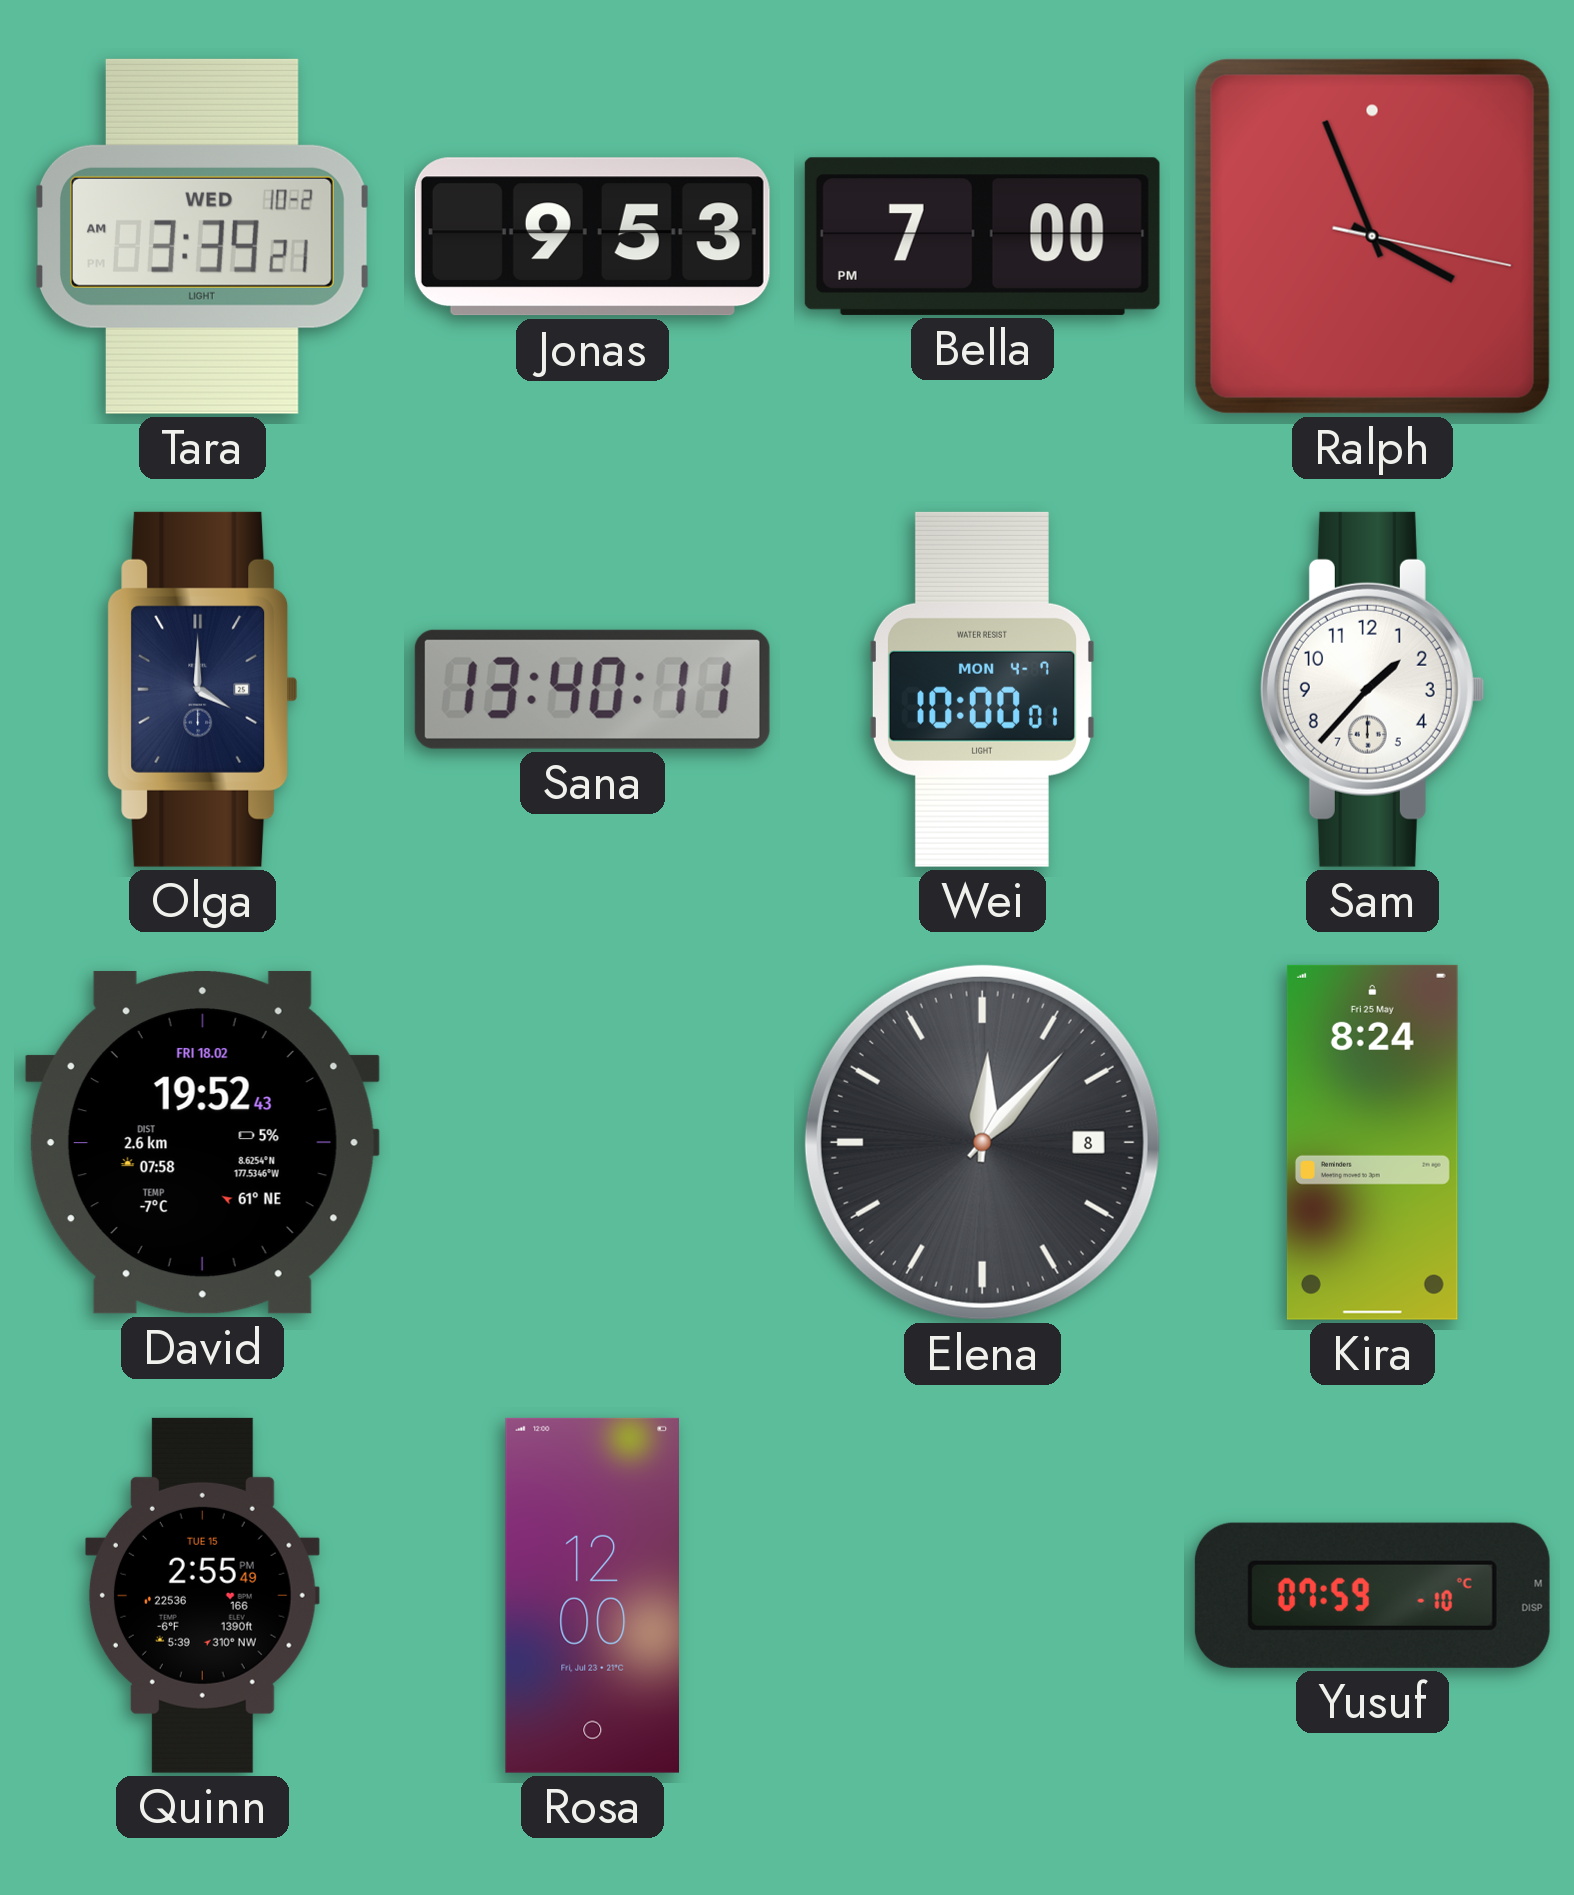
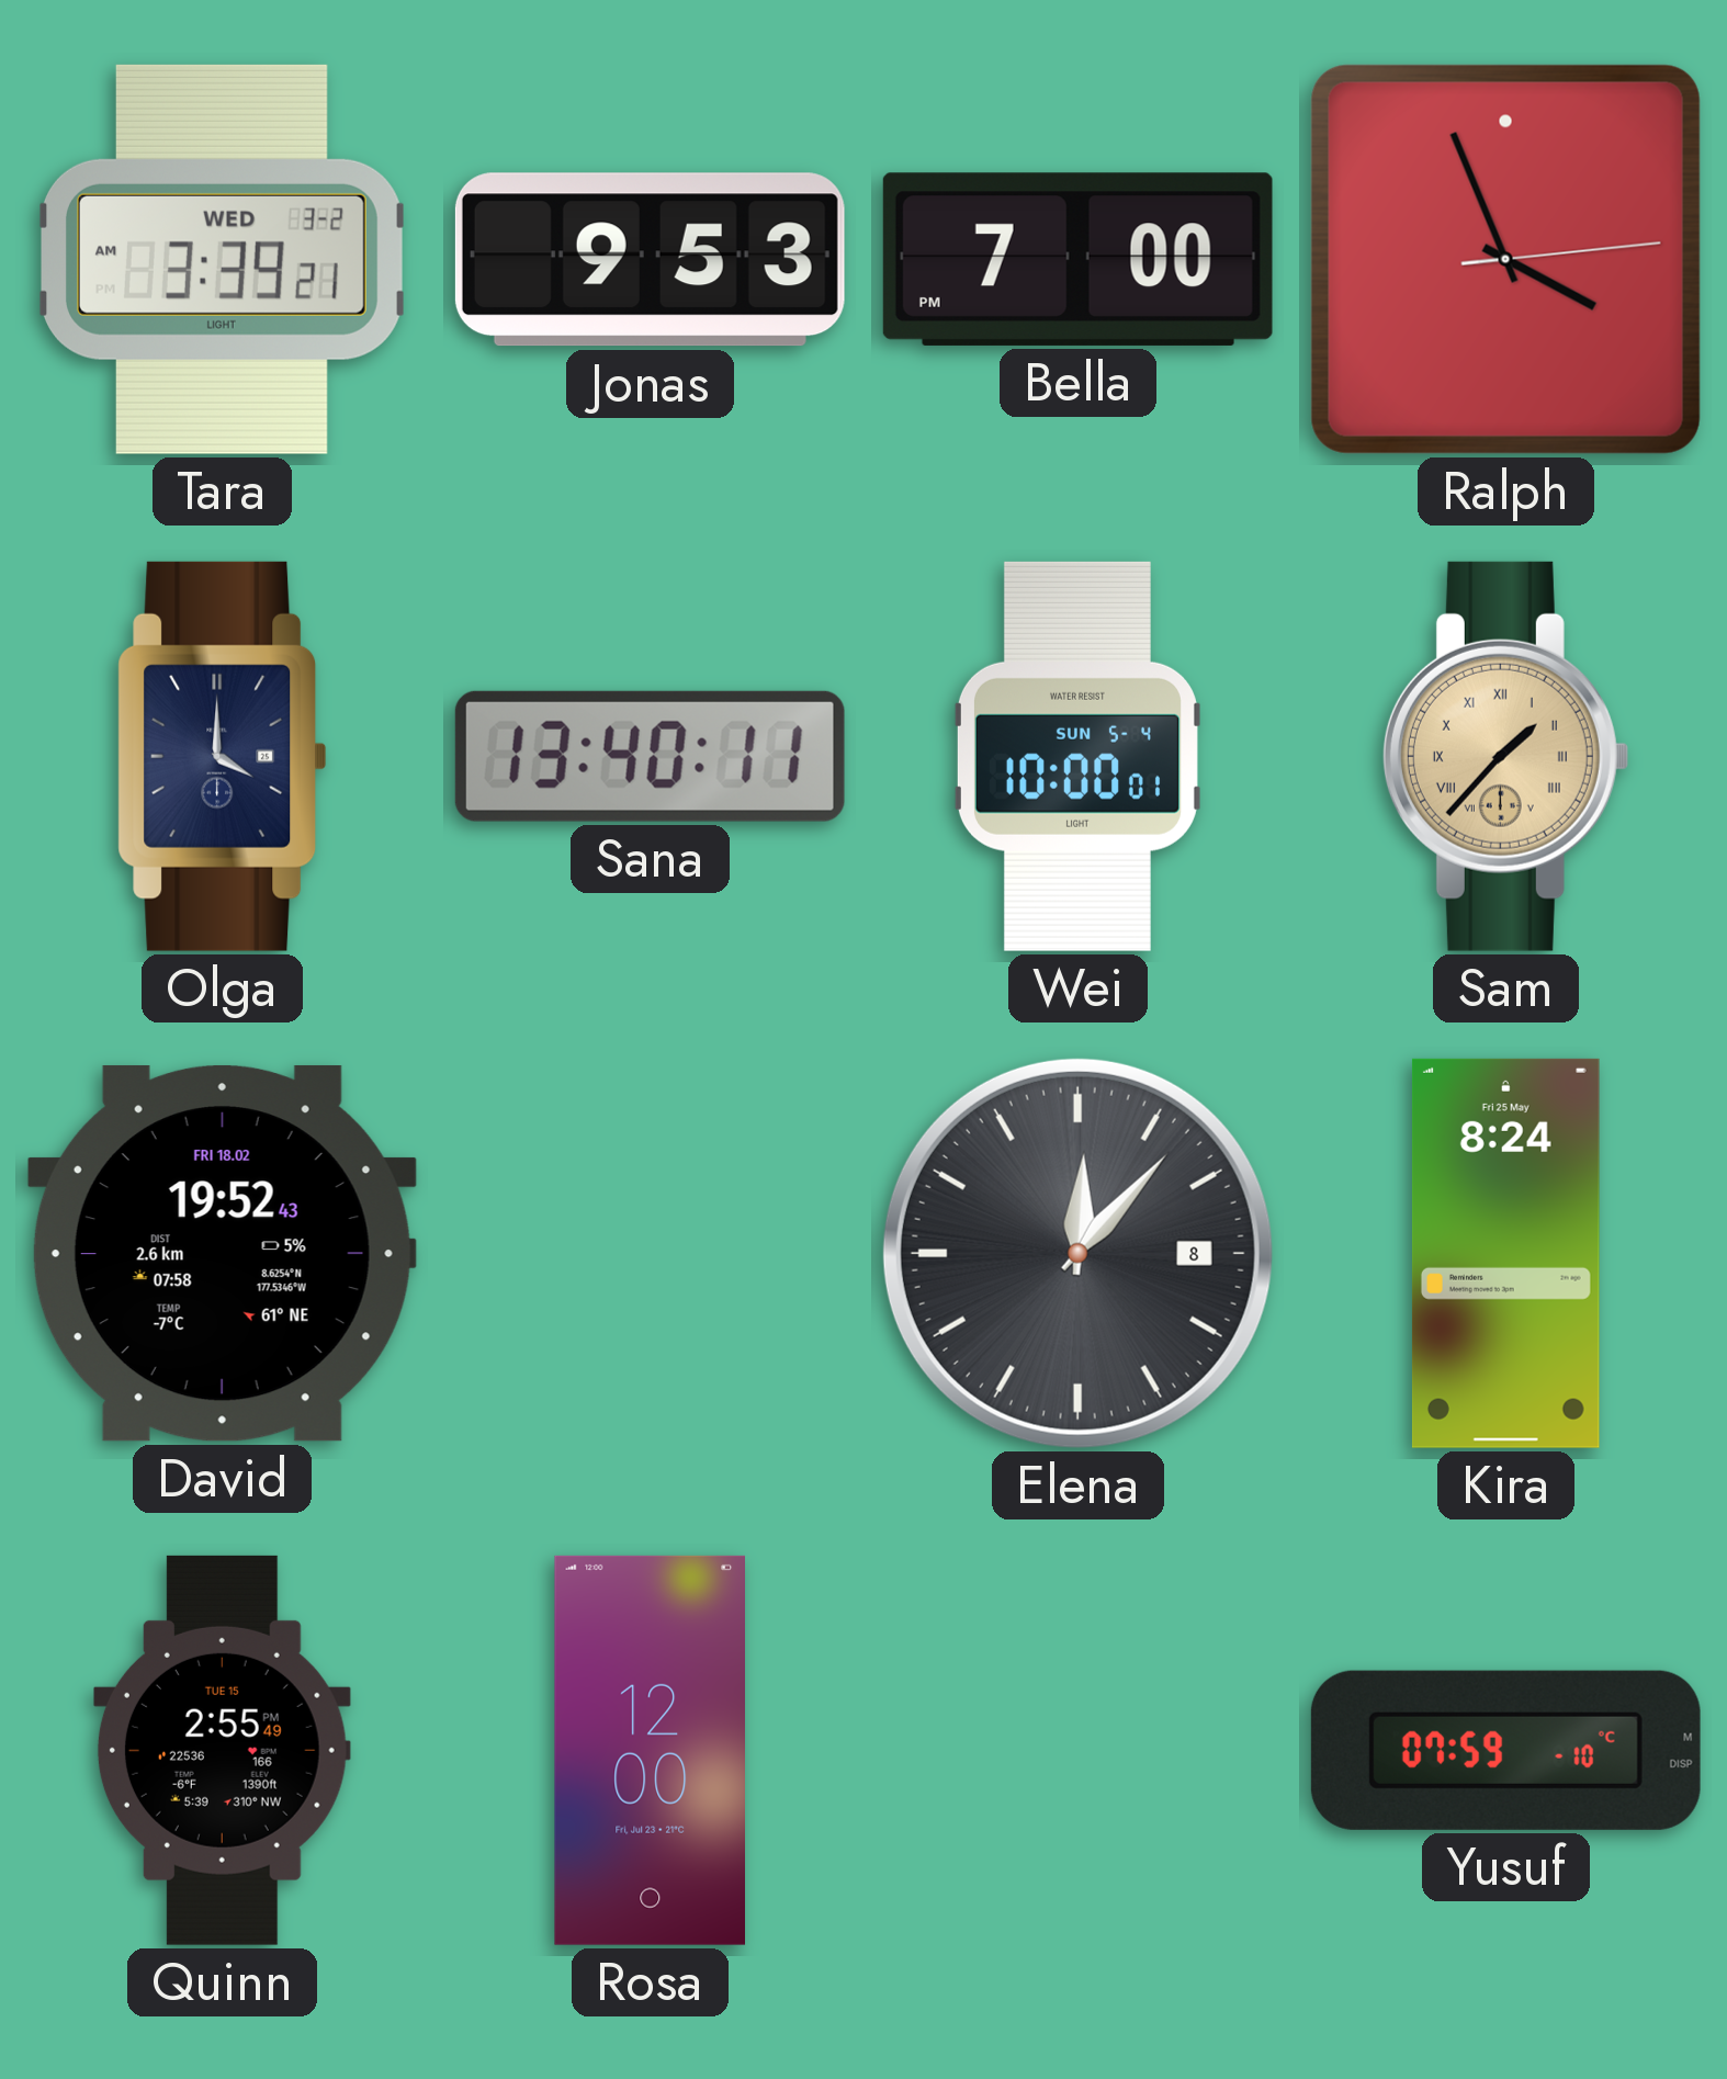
Tara date: WED 10-2 -> WED 3-2
Ralph: 3:56:17 -> 3:56:14
Wei date: MON 4-7 -> SUN 5-4
Sam dial: white -> champagne
Sam numerals: Arabic -> Roman
